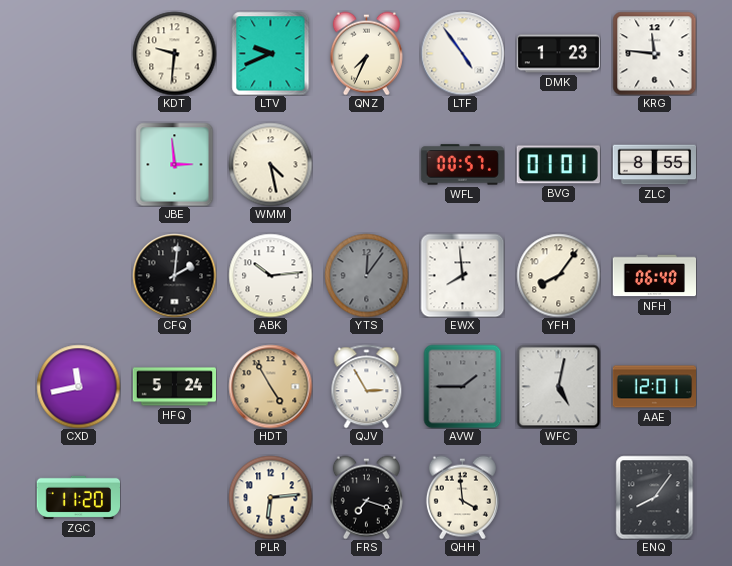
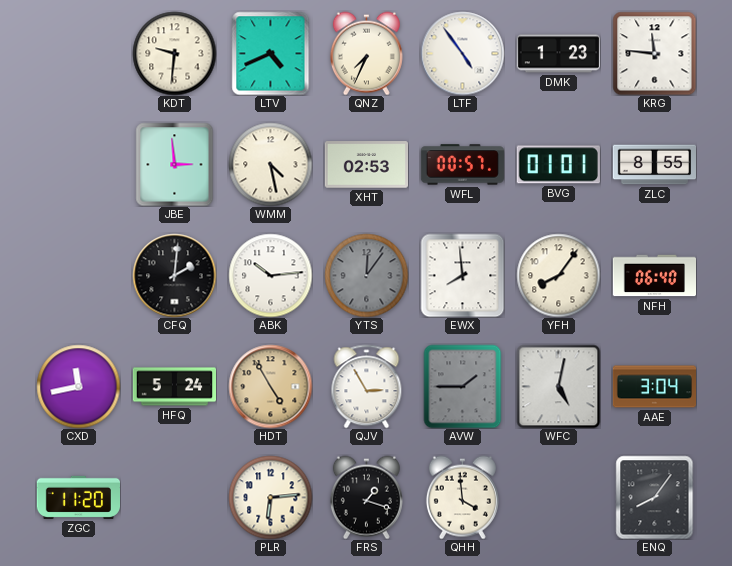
LTV: 9:41 -> 4:41
XHT: none -> 02:53
AAE: 12:01 -> 3:04
FRS: 7:18 -> 1:18
